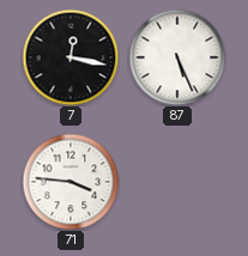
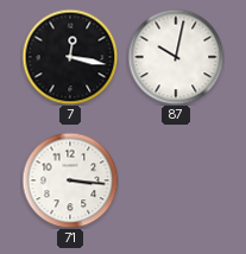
87: 5:26 -> 10:02
71: 3:46 -> 3:16
